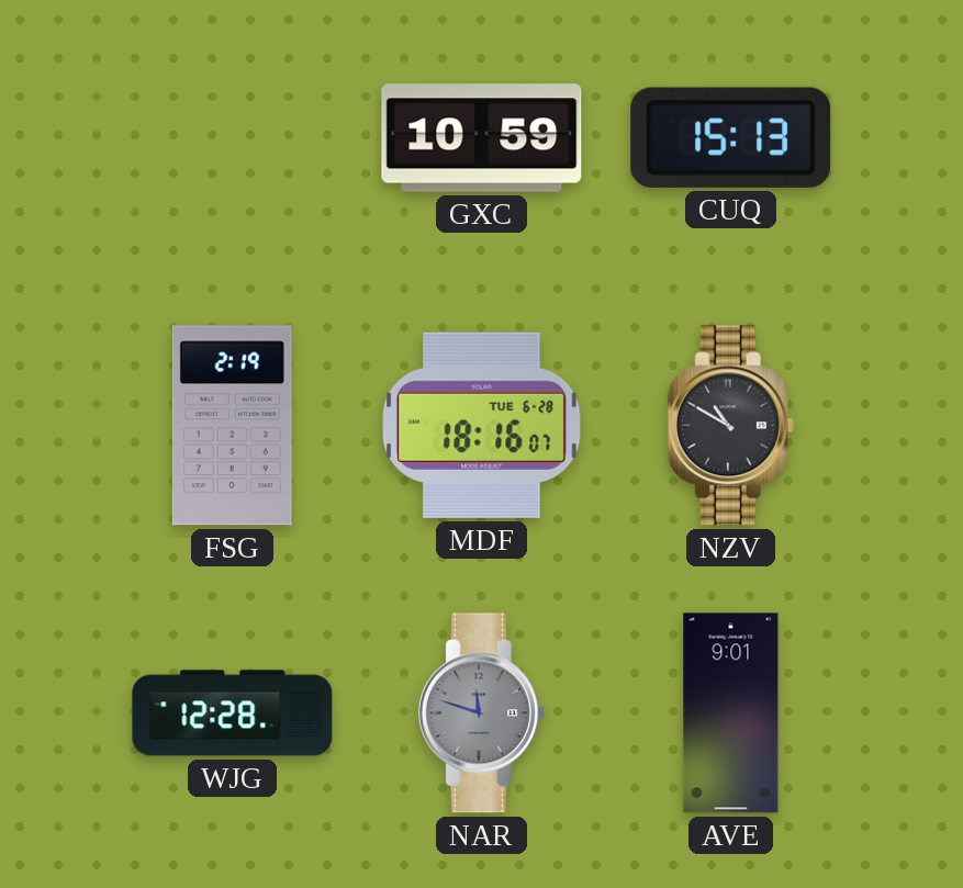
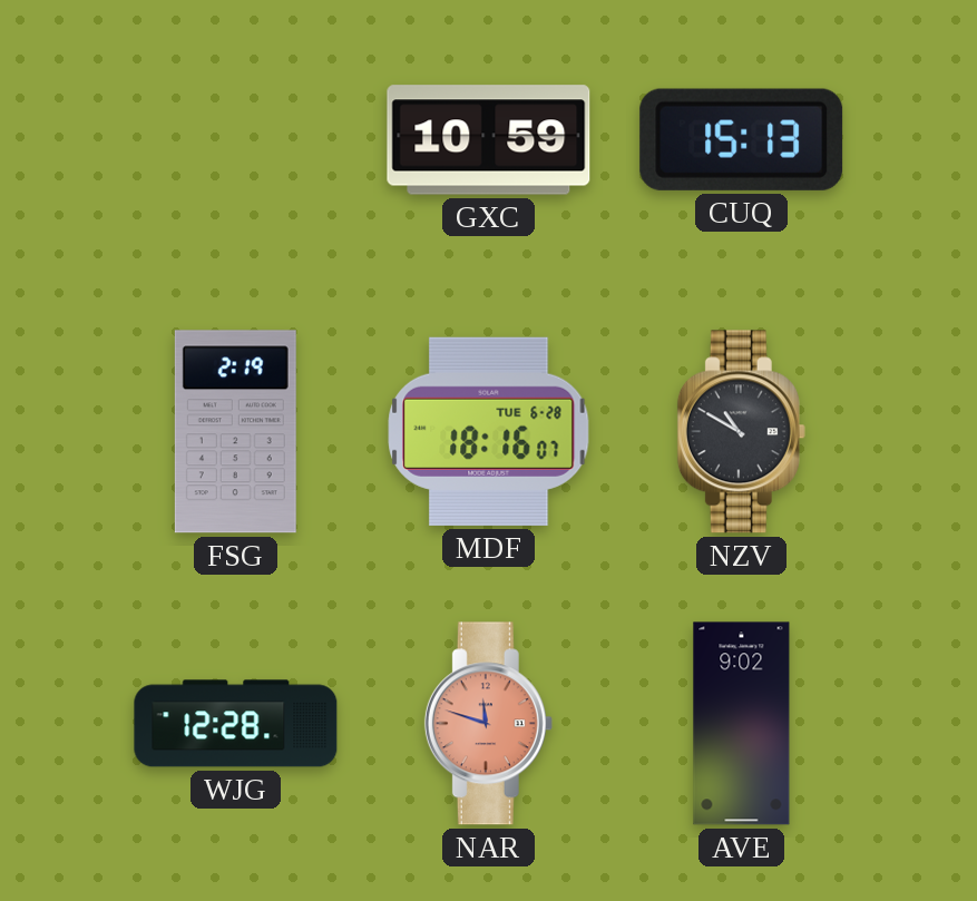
NAR dial: grey -> salmon
AVE: 9:01 -> 9:02
